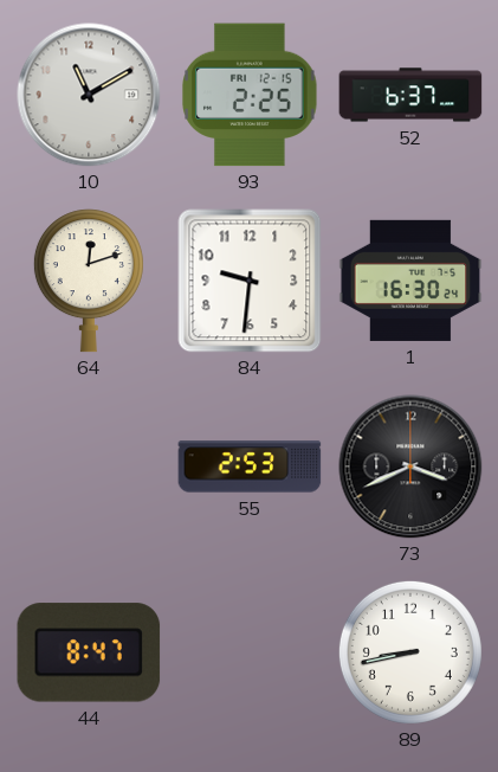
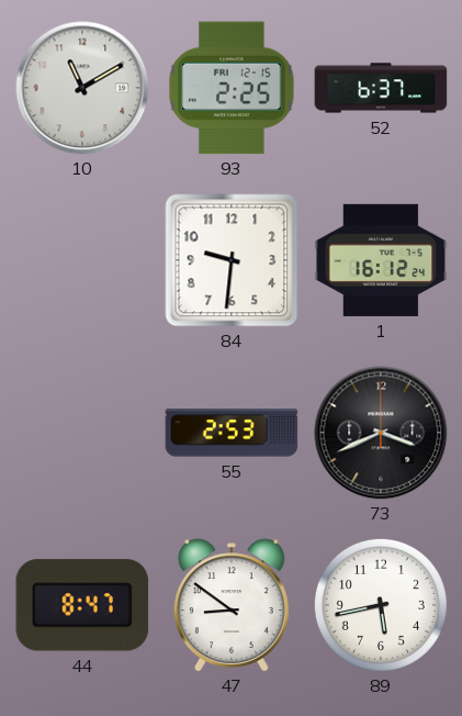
64: 12:12 -> none
1: 16:30 -> 16:12
47: none -> 8:51
89: 8:43 -> 5:43
